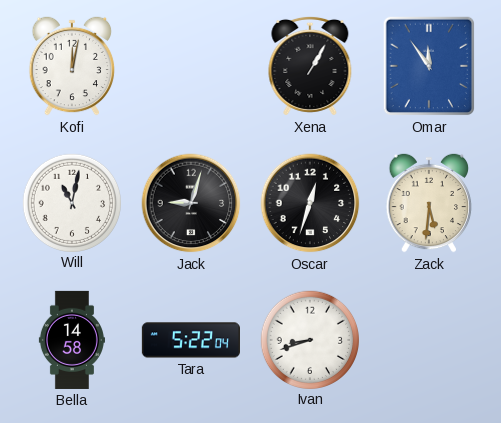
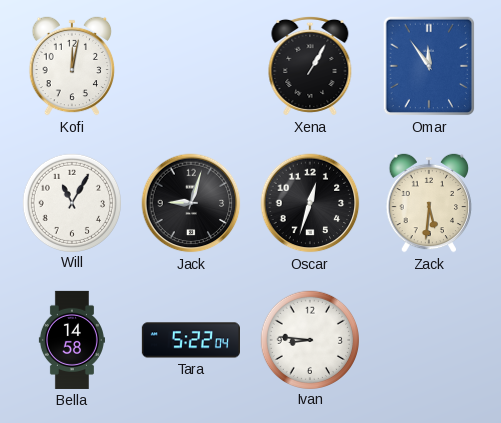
Will: 11:02 -> 11:05
Ivan: 8:42 -> 8:46
